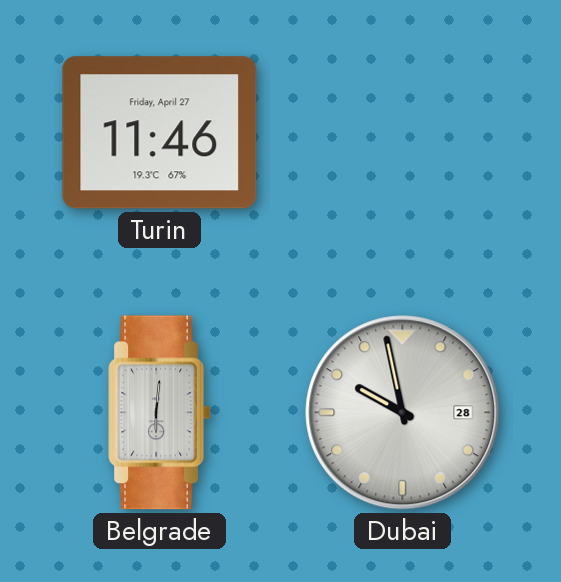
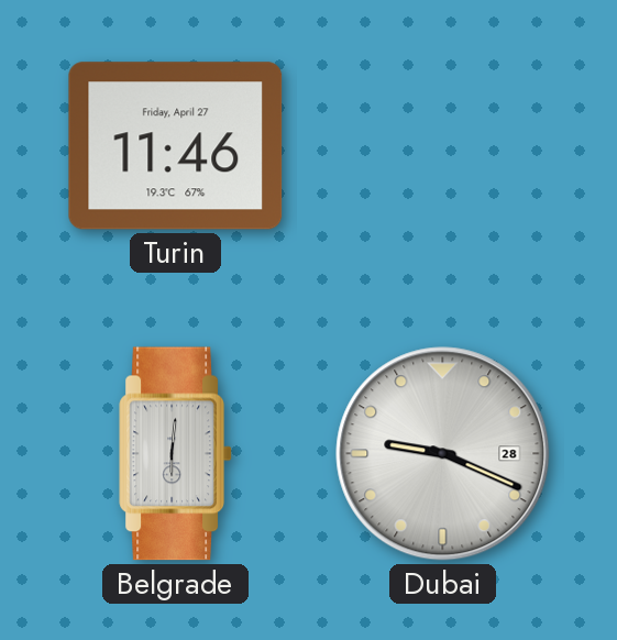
Dubai: 9:58 -> 9:19
